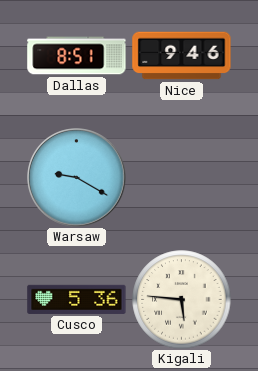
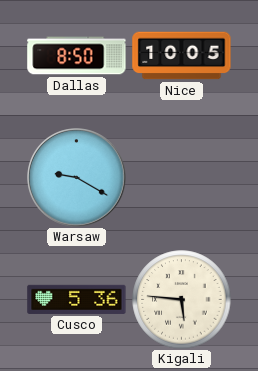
Dallas: 8:51 -> 8:50
Nice: 9:46 -> 10:05
